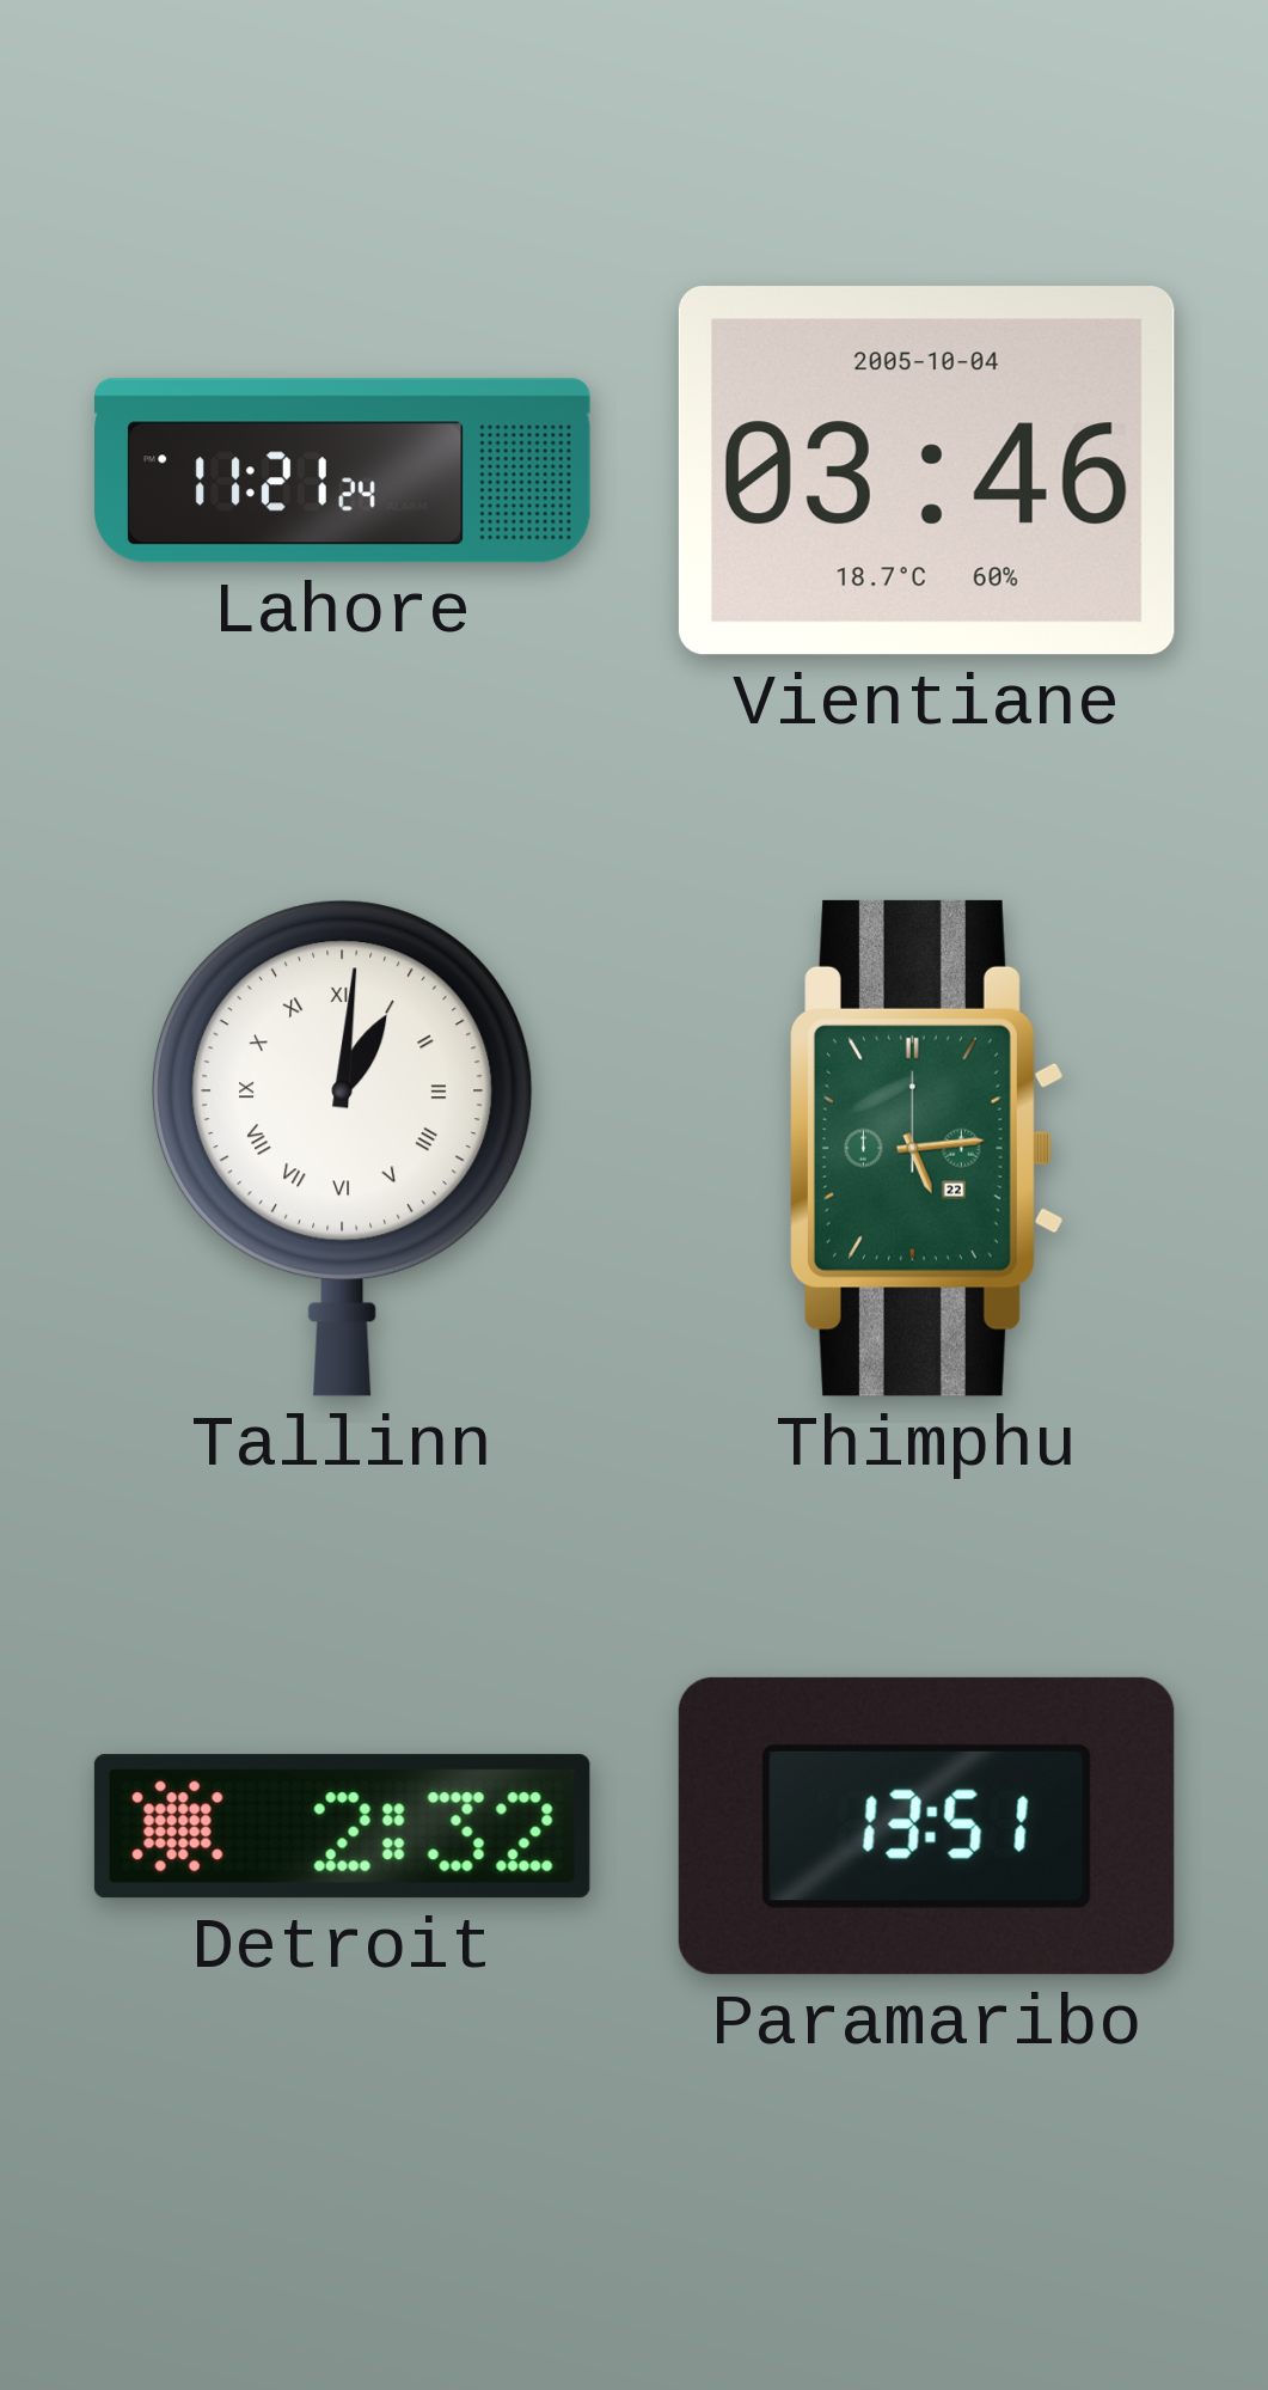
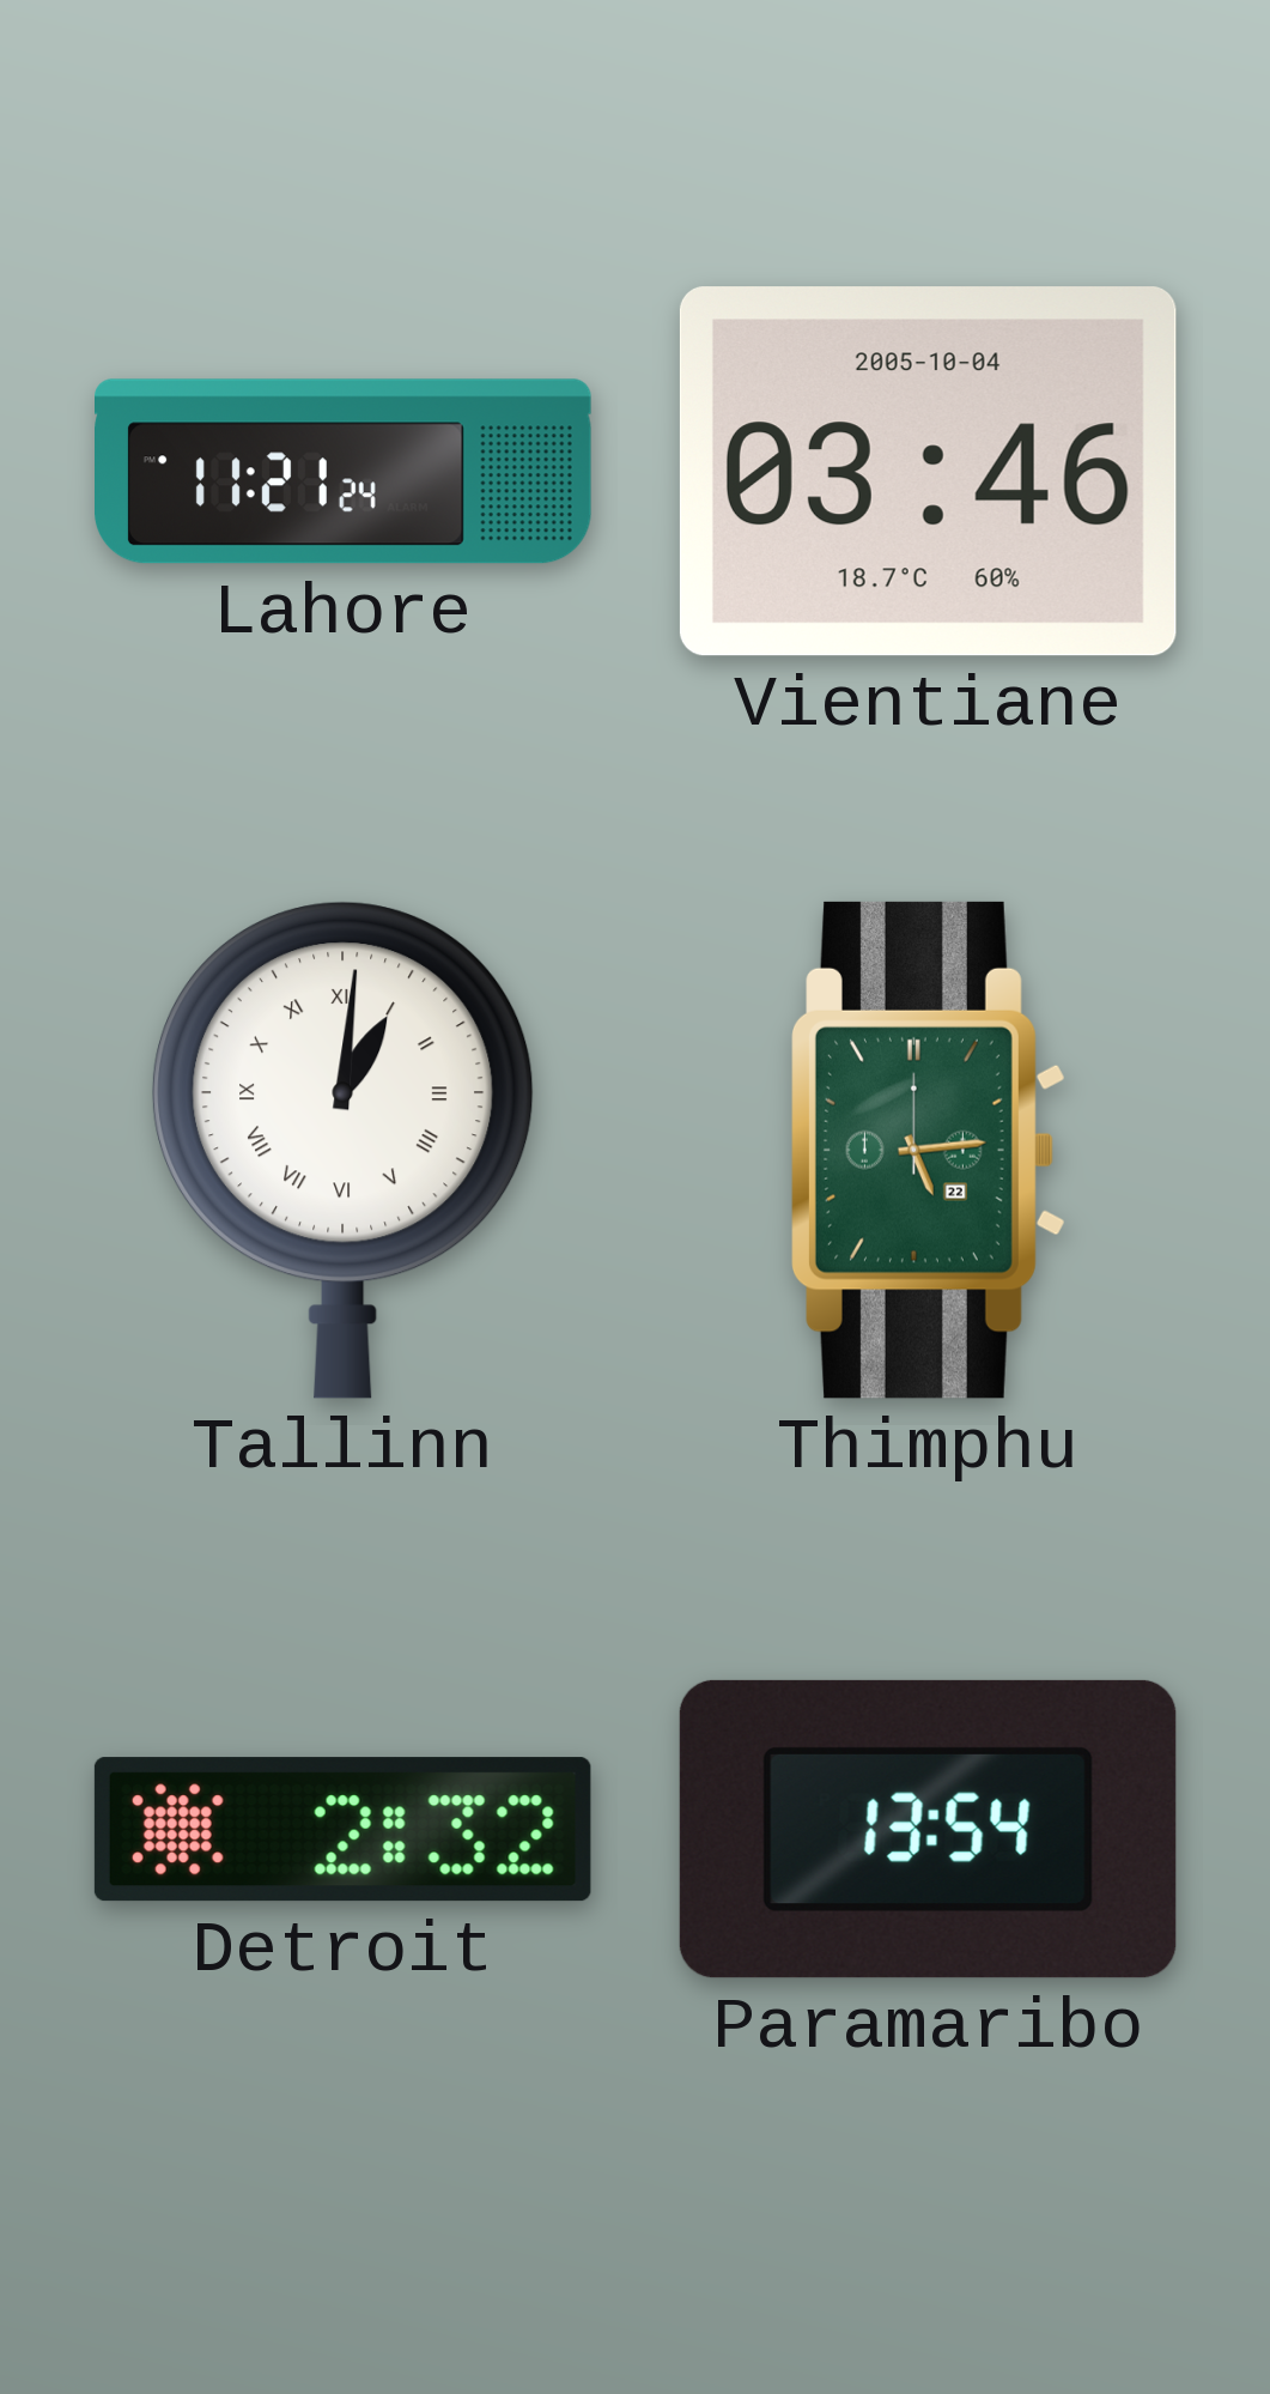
Paramaribo: 13:51 -> 13:54
